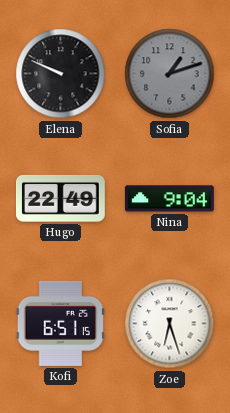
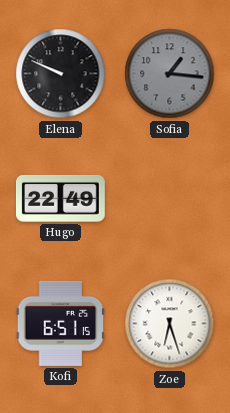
Sofia: 1:12 -> 1:16
Nina: 9:04 -> none
